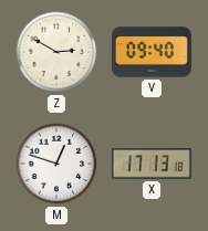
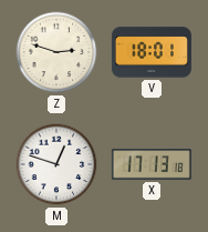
Z: 2:50 -> 2:48
V: 09:40 -> 18:01
